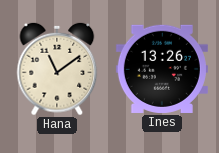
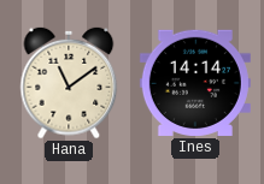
Ines: 13:26 -> 14:14
